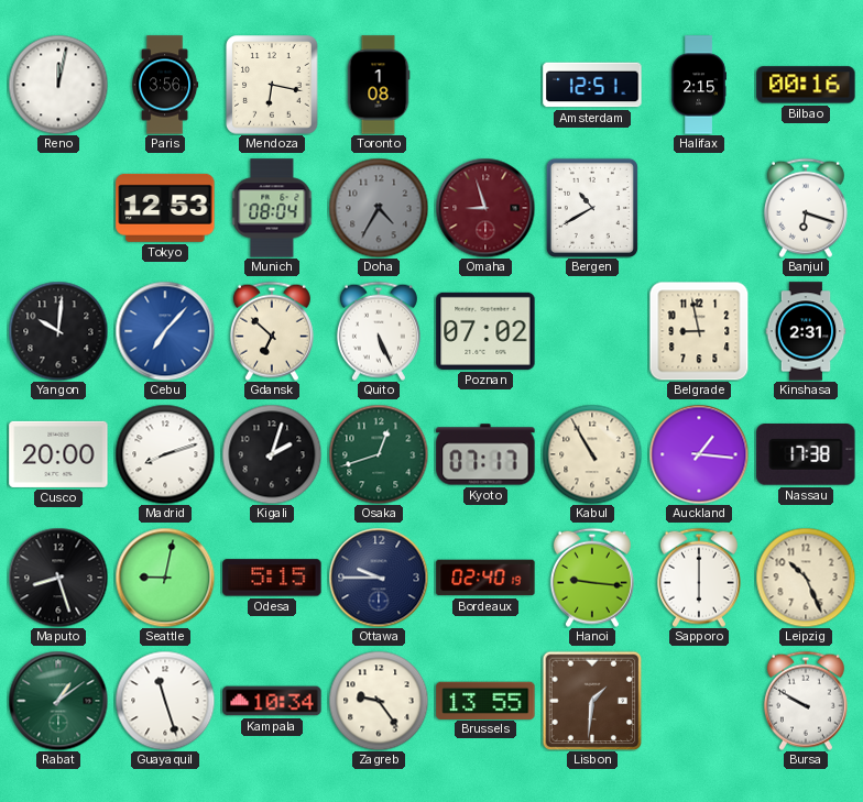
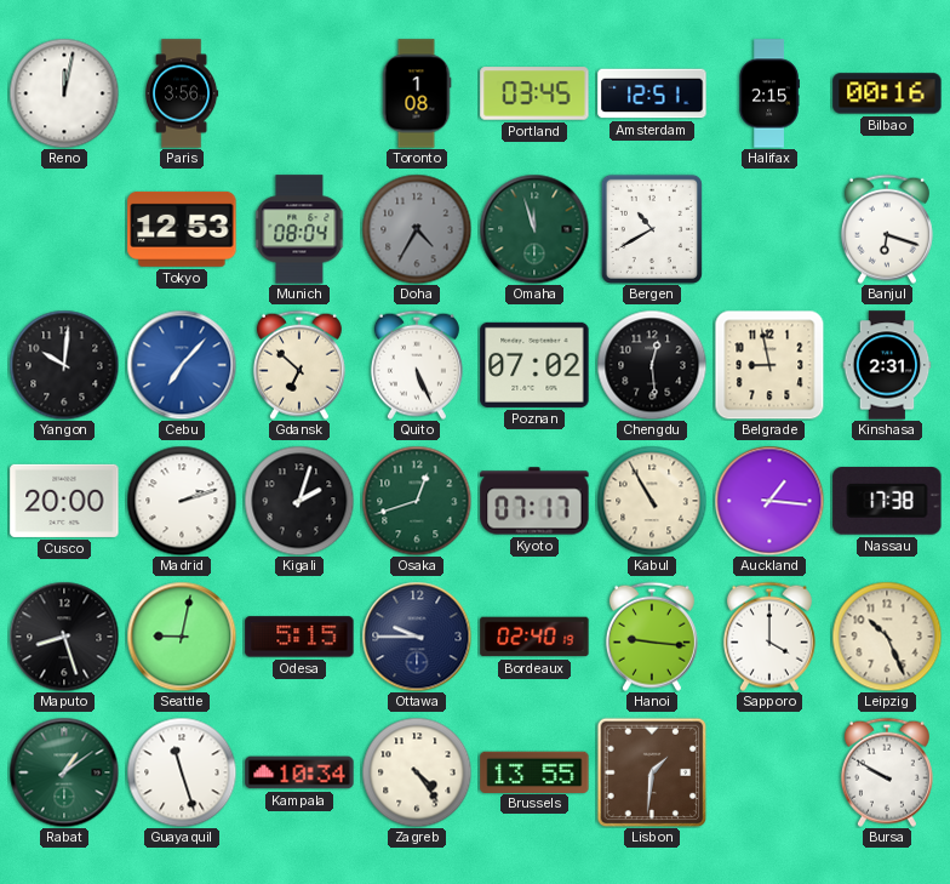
Mendoza: 6:17 -> none
Portland: none -> 03:45
Omaha: 8:57 -> 11:57
Omaha dial: burgundy -> green
Chengdu: none -> 12:29
Madrid: 8:12 -> 2:12
Sapporo: 6:00 -> 4:00
Zagreb: 9:24 -> 4:24
